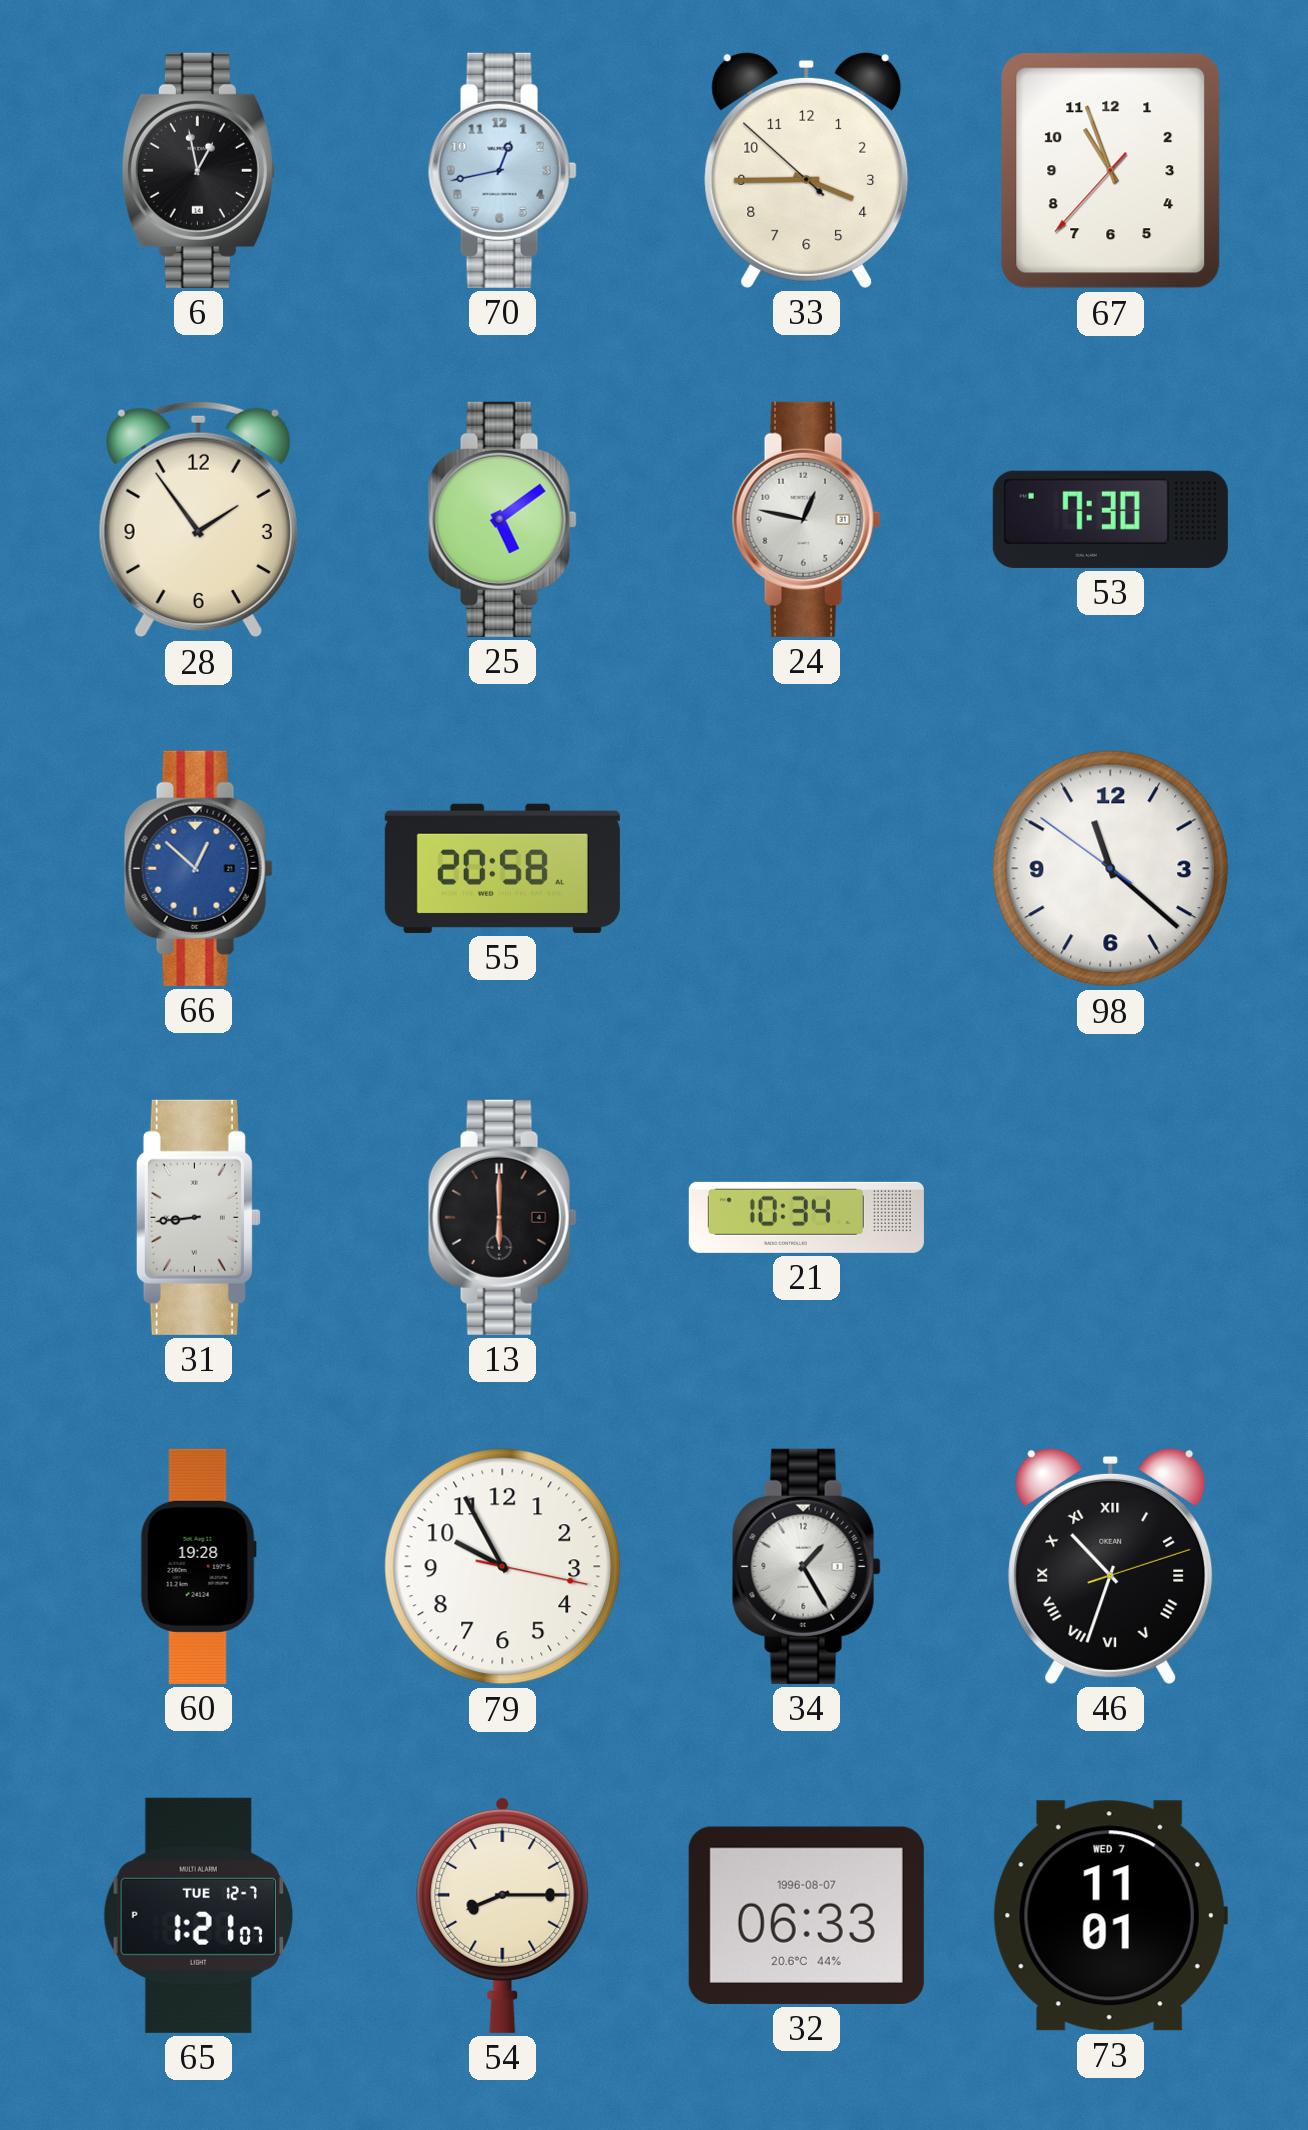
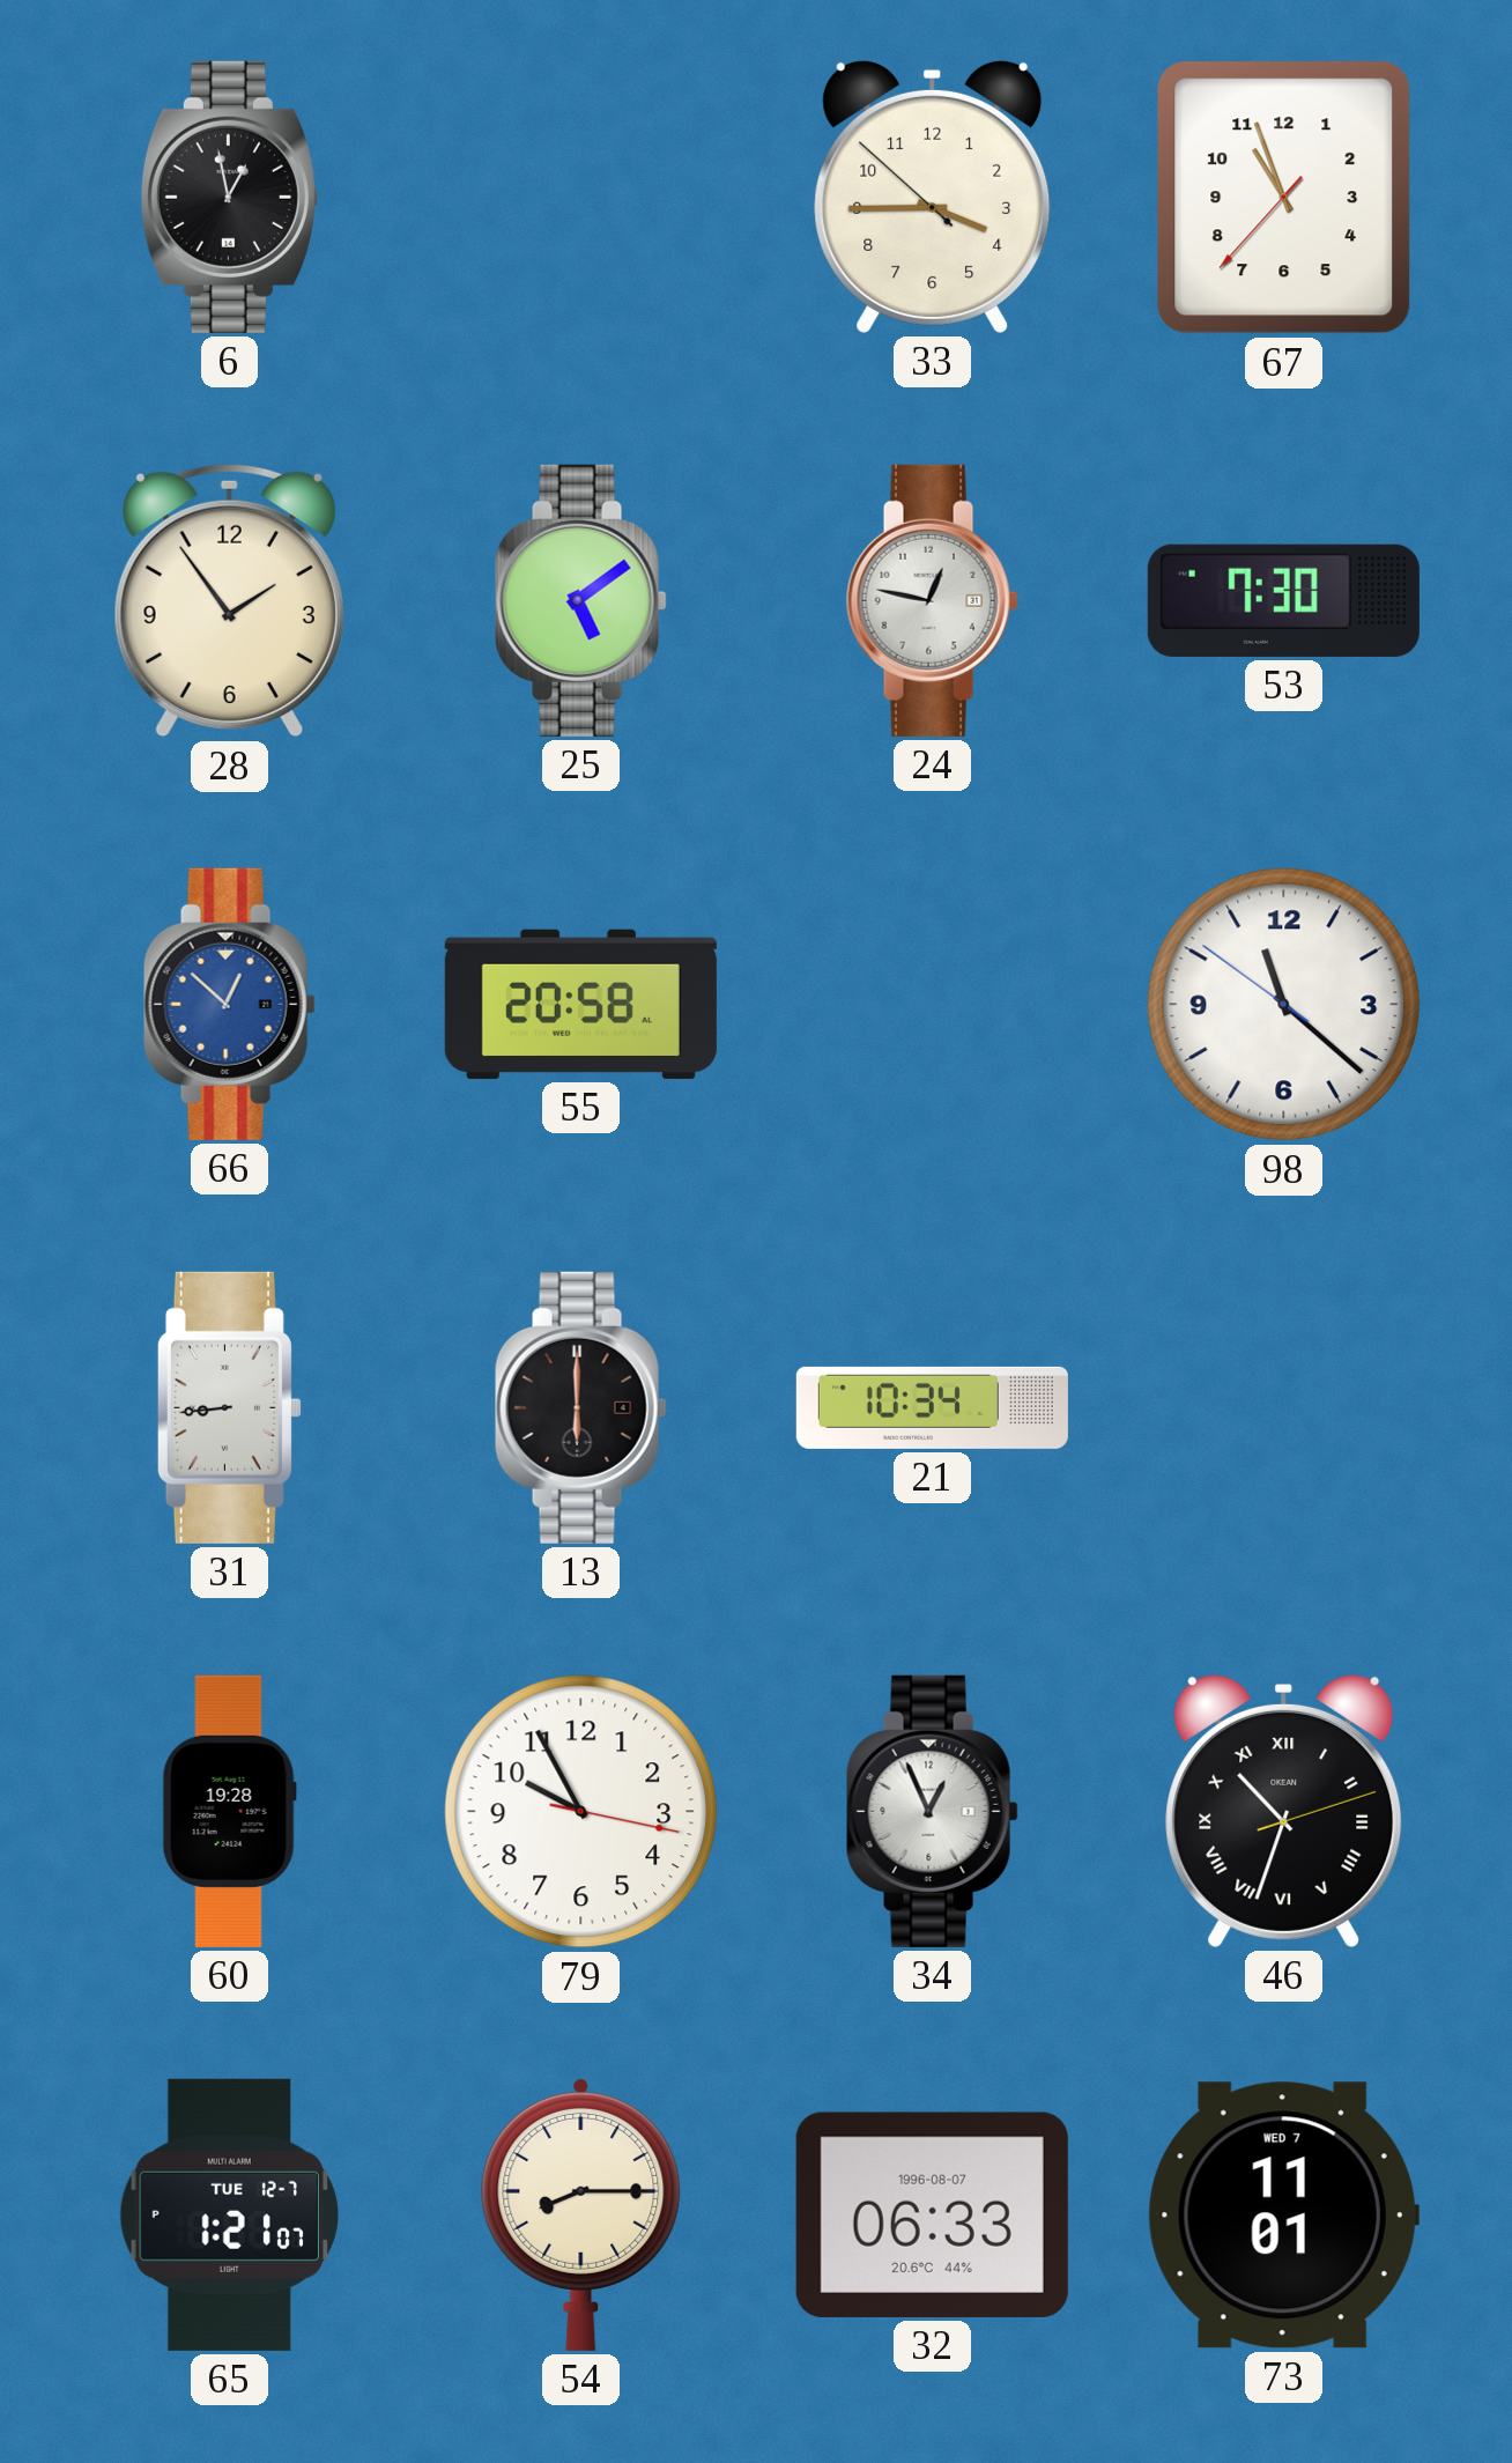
70: 12:43 -> none
34: 1:25 -> 12:56
